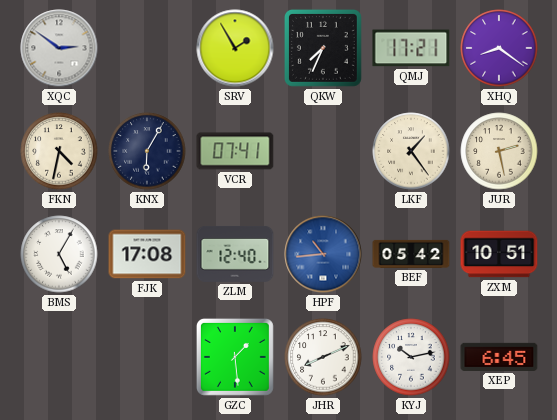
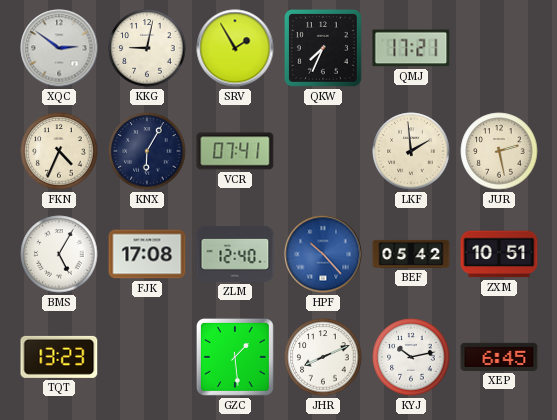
KKG: none -> 9:02
XHQ: 8:21 -> none
FKN: 4:32 -> 4:34
LKF: 1:24 -> 1:59
HPF: 10:44 -> 10:23
TQT: none -> 13:23
